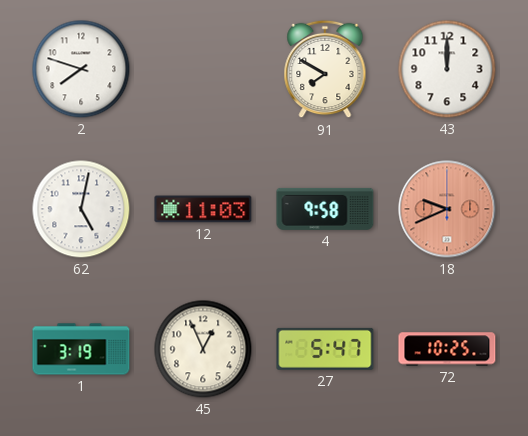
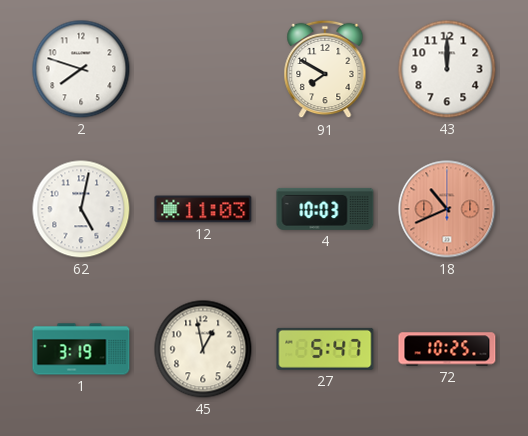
4: 9:58 -> 10:03
18: 9:41 -> 10:41
45: 12:56 -> 12:58
